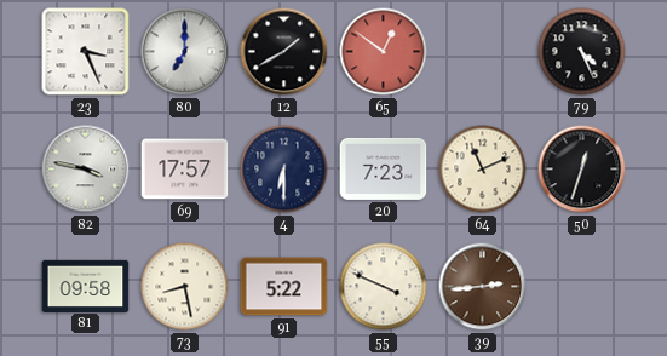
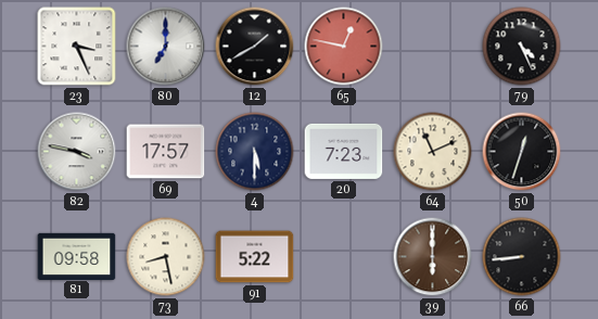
65: 12:51 -> 12:47
4: 6:30 -> 5:30
55: 3:49 -> none
39: 2:44 -> 6:00
66: none -> 8:44
